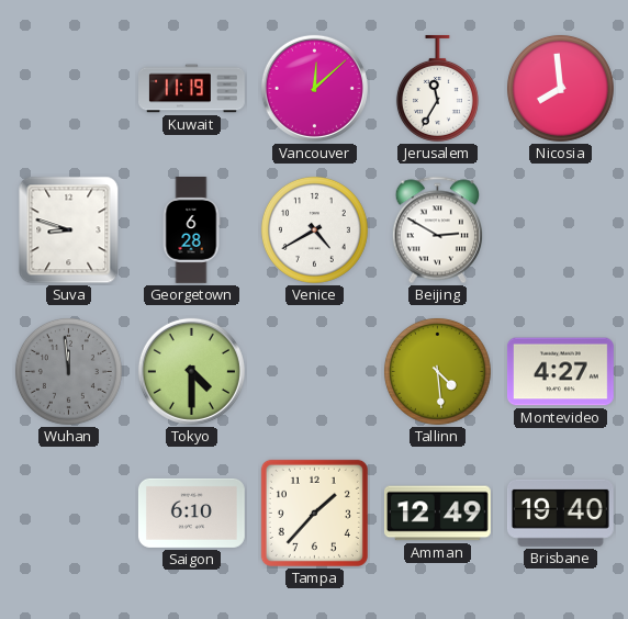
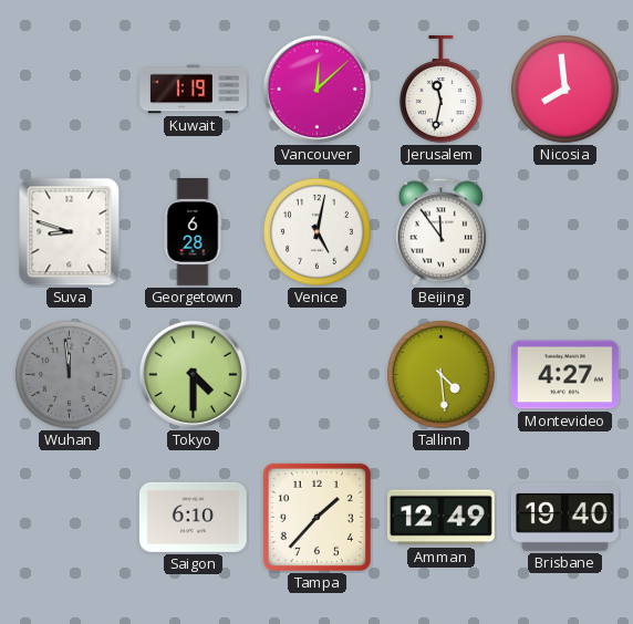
Kuwait: 11:19 -> 1:19
Jerusalem: 11:35 -> 11:32
Venice: 4:40 -> 5:02
Beijing: 2:50 -> 11:54
